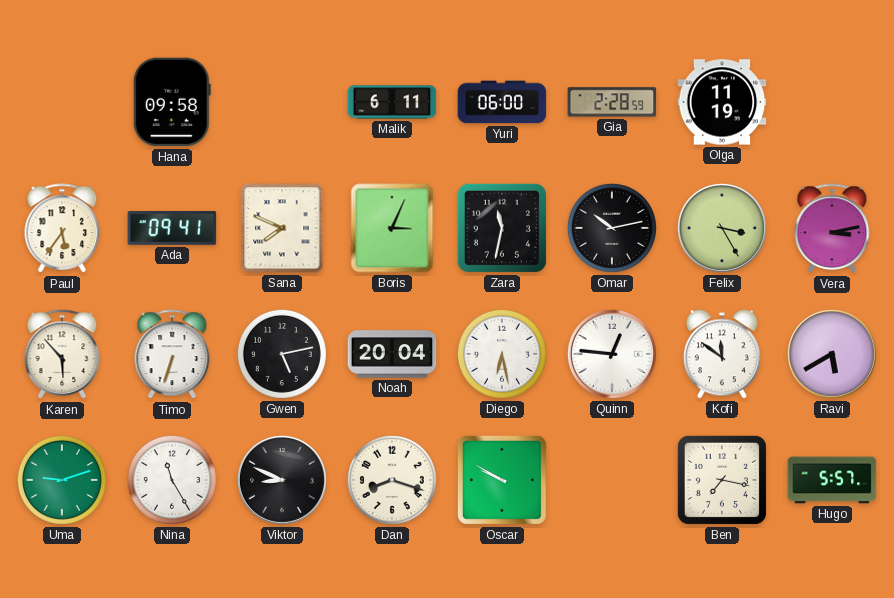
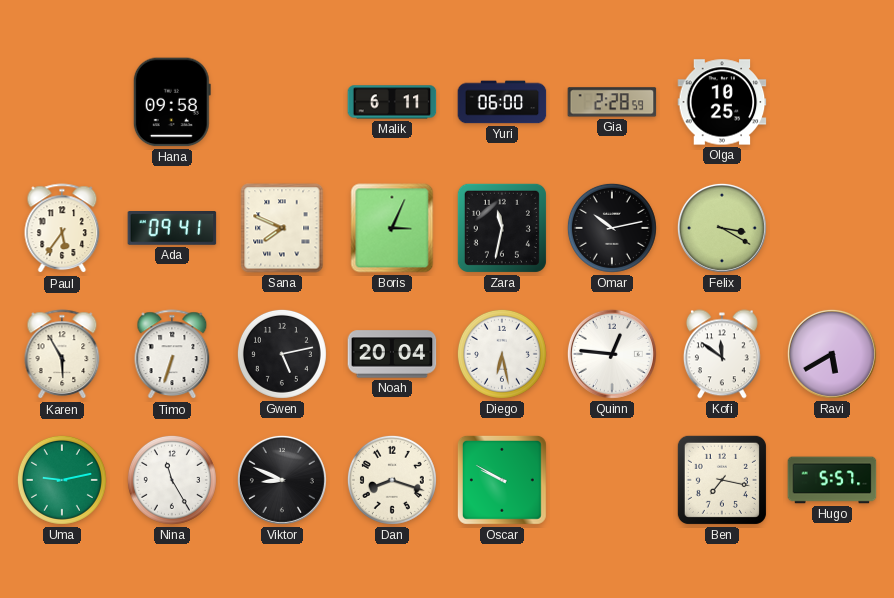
Olga: 11:19 -> 10:25
Felix: 3:25 -> 3:20
Vera: 3:13 -> none
Karen: 5:53 -> 5:55
Uma: 9:12 -> 9:13
